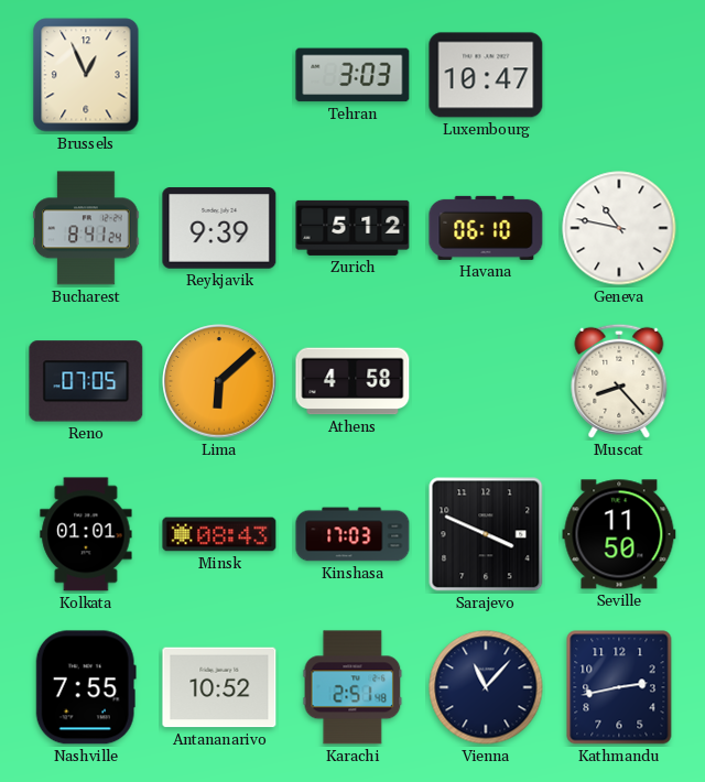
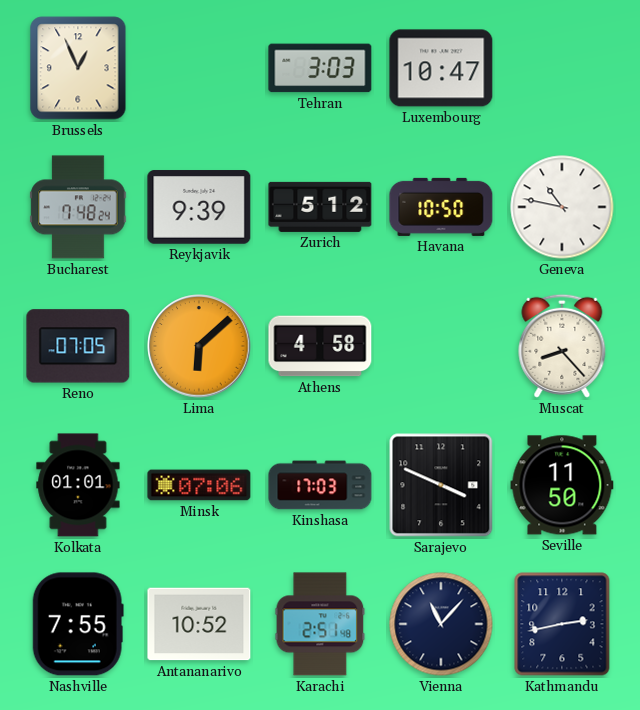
Bucharest: 8:41 -> 7:48
Havana: 06:10 -> 10:50
Minsk: 08:43 -> 07:06
